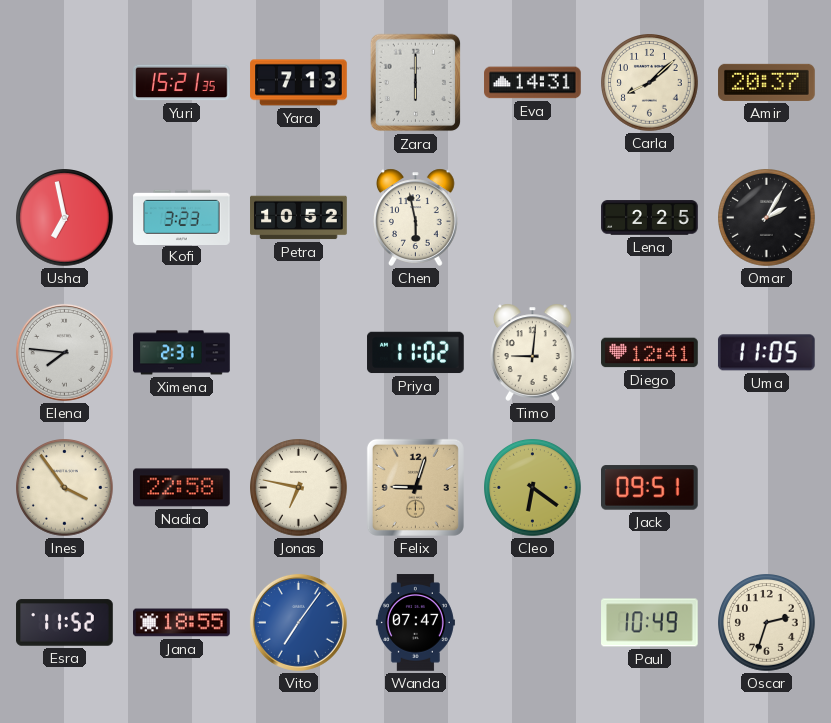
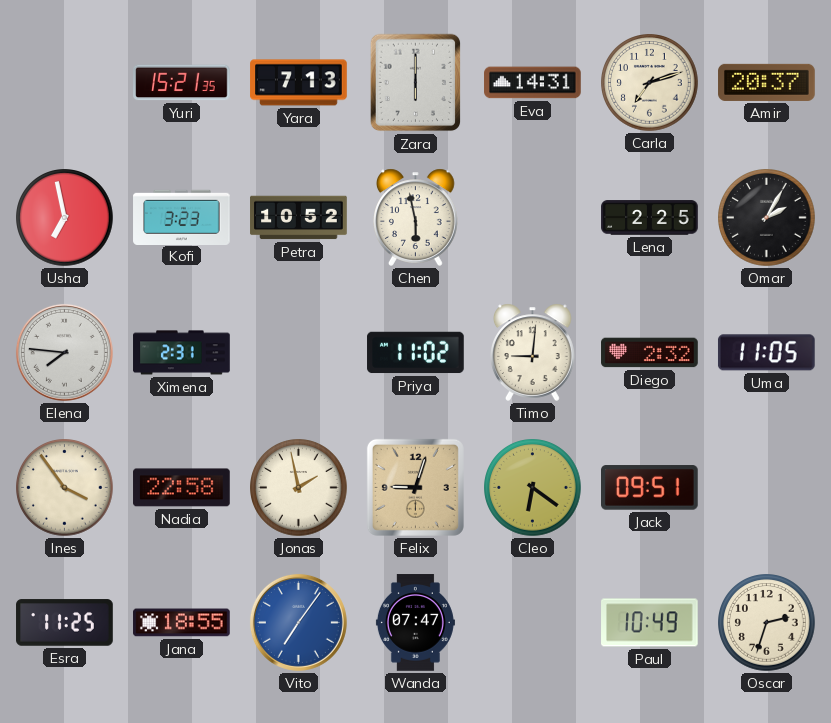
Carla: 8:08 -> 7:12
Diego: 12:41 -> 2:32
Jonas: 6:47 -> 1:58
Esra: 11:52 -> 11:25
